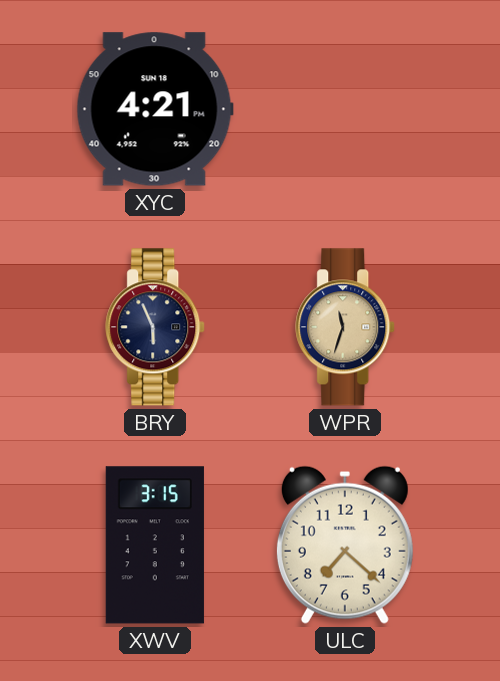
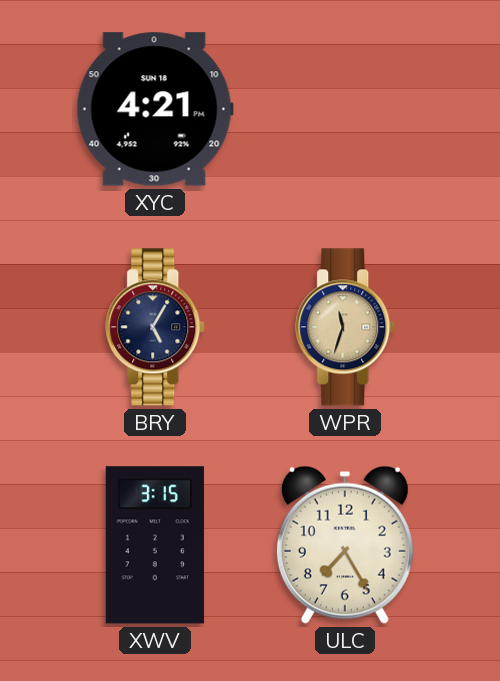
BRY: 5:56 -> 5:05
ULC: 7:22 -> 7:25
